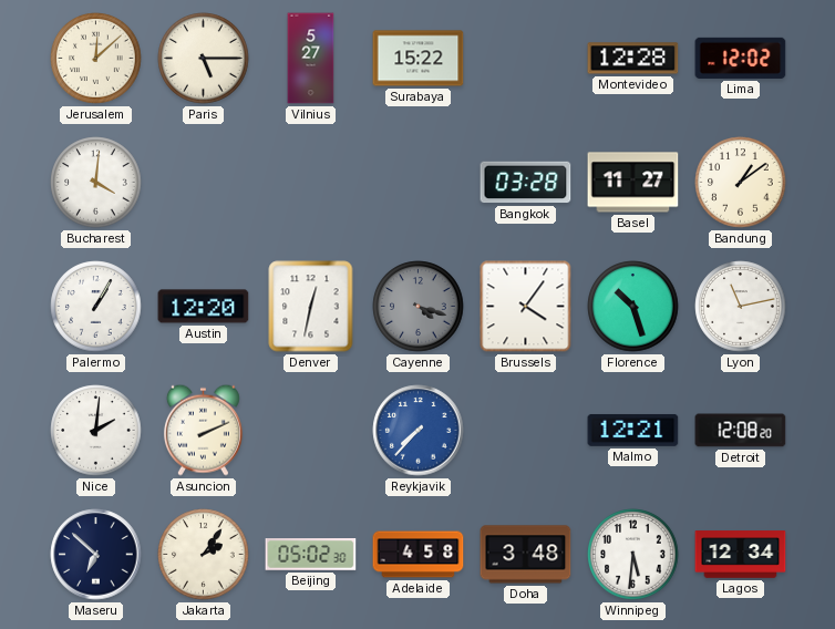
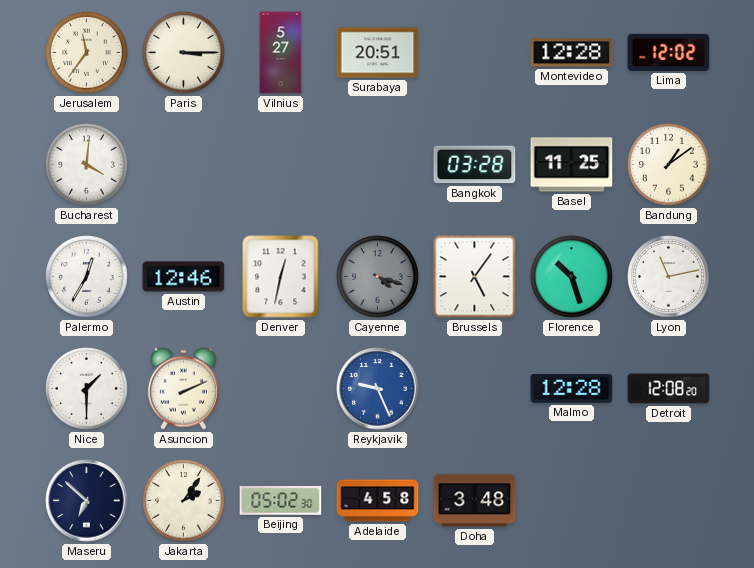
Jerusalem: 12:08 -> 11:36
Paris: 5:15 -> 3:15
Surabaya: 15:22 -> 20:51
Basel: 11:27 -> 11:25
Palermo: 1:05 -> 12:35
Austin: 12:20 -> 12:46
Brussels: 4:06 -> 5:06
Nice: 2:01 -> 1:30
Reykjavik: 7:37 -> 9:26
Malmo: 12:21 -> 12:28
Winnipeg: 5:31 -> none
Lagos: 12:34 -> none
